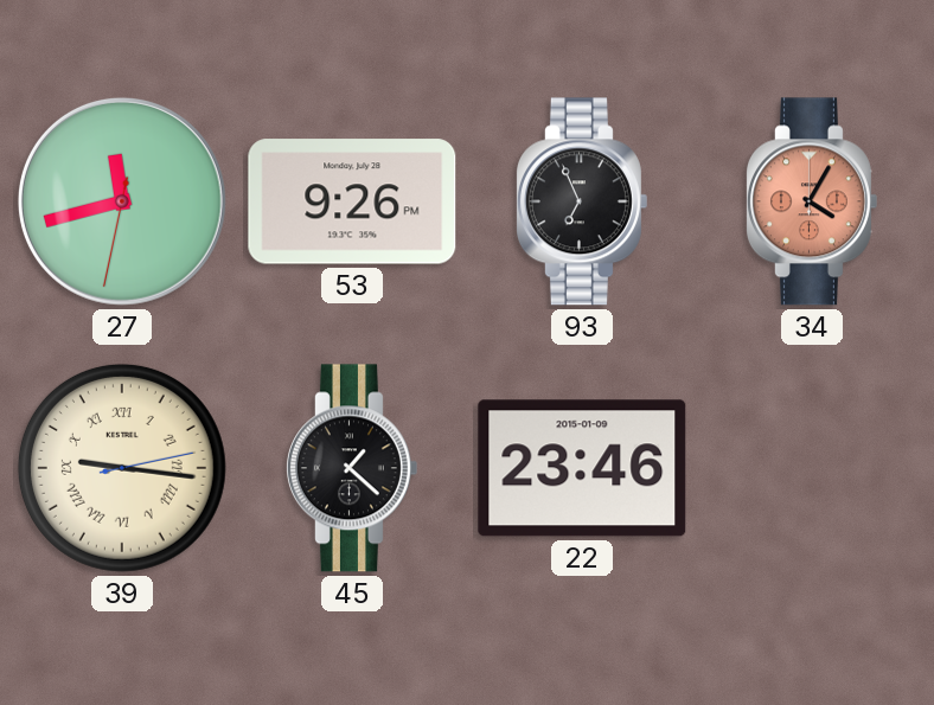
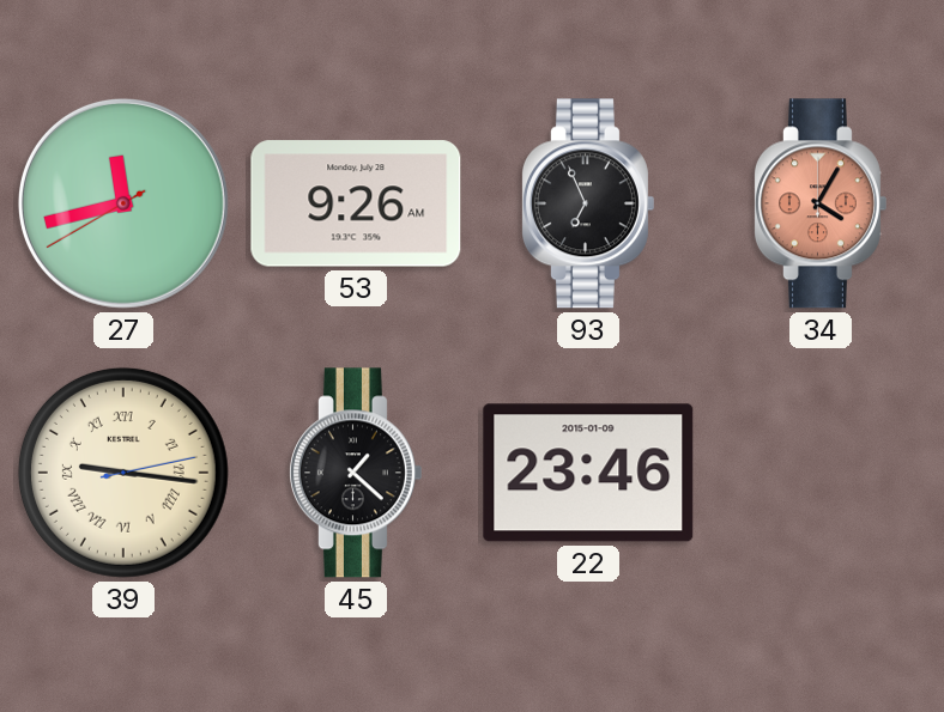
27: 11:42:32 -> 11:42:40
53: 9:26 PM -> 9:26 AM
